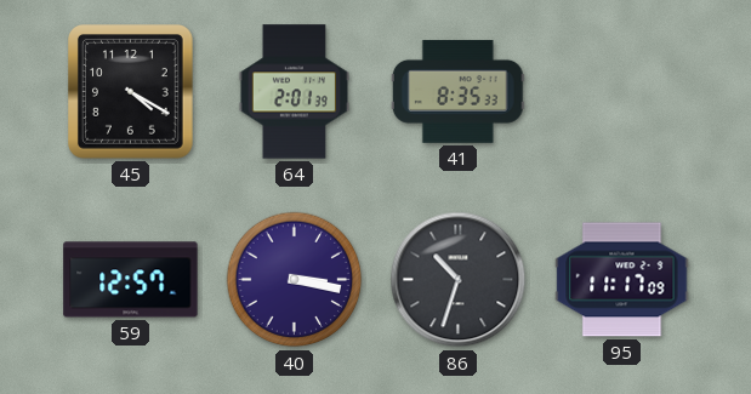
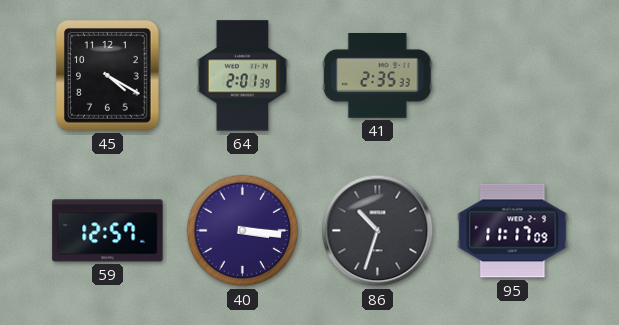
41: 8:35 -> 2:35
40: 3:17 -> 3:16
